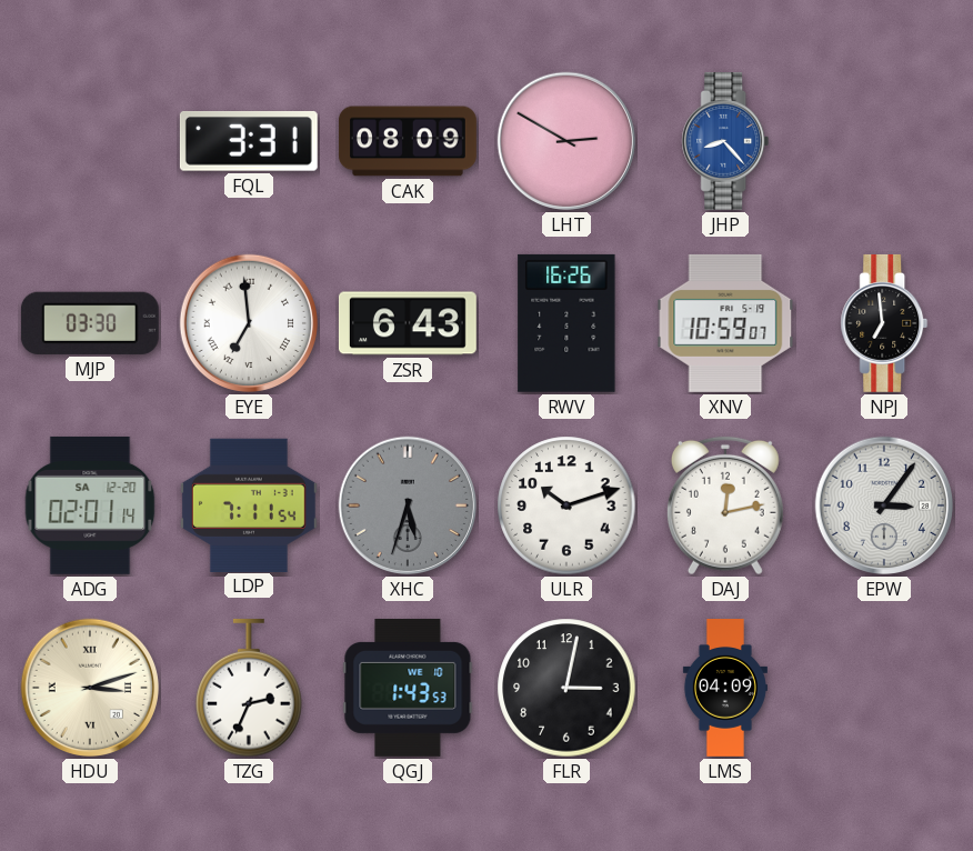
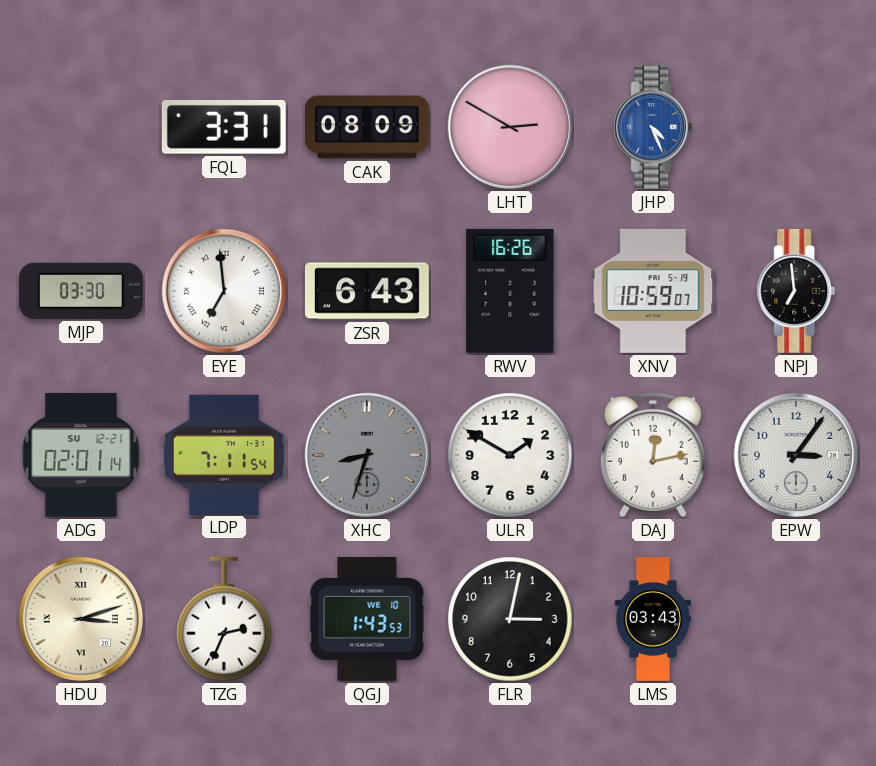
JHP: 8:23 -> 4:26
ADG date: SA 12-20 -> SU 12-21
XHC: 5:33 -> 8:33
ULR: 10:12 -> 1:50
LMS: 04:09 -> 03:43
